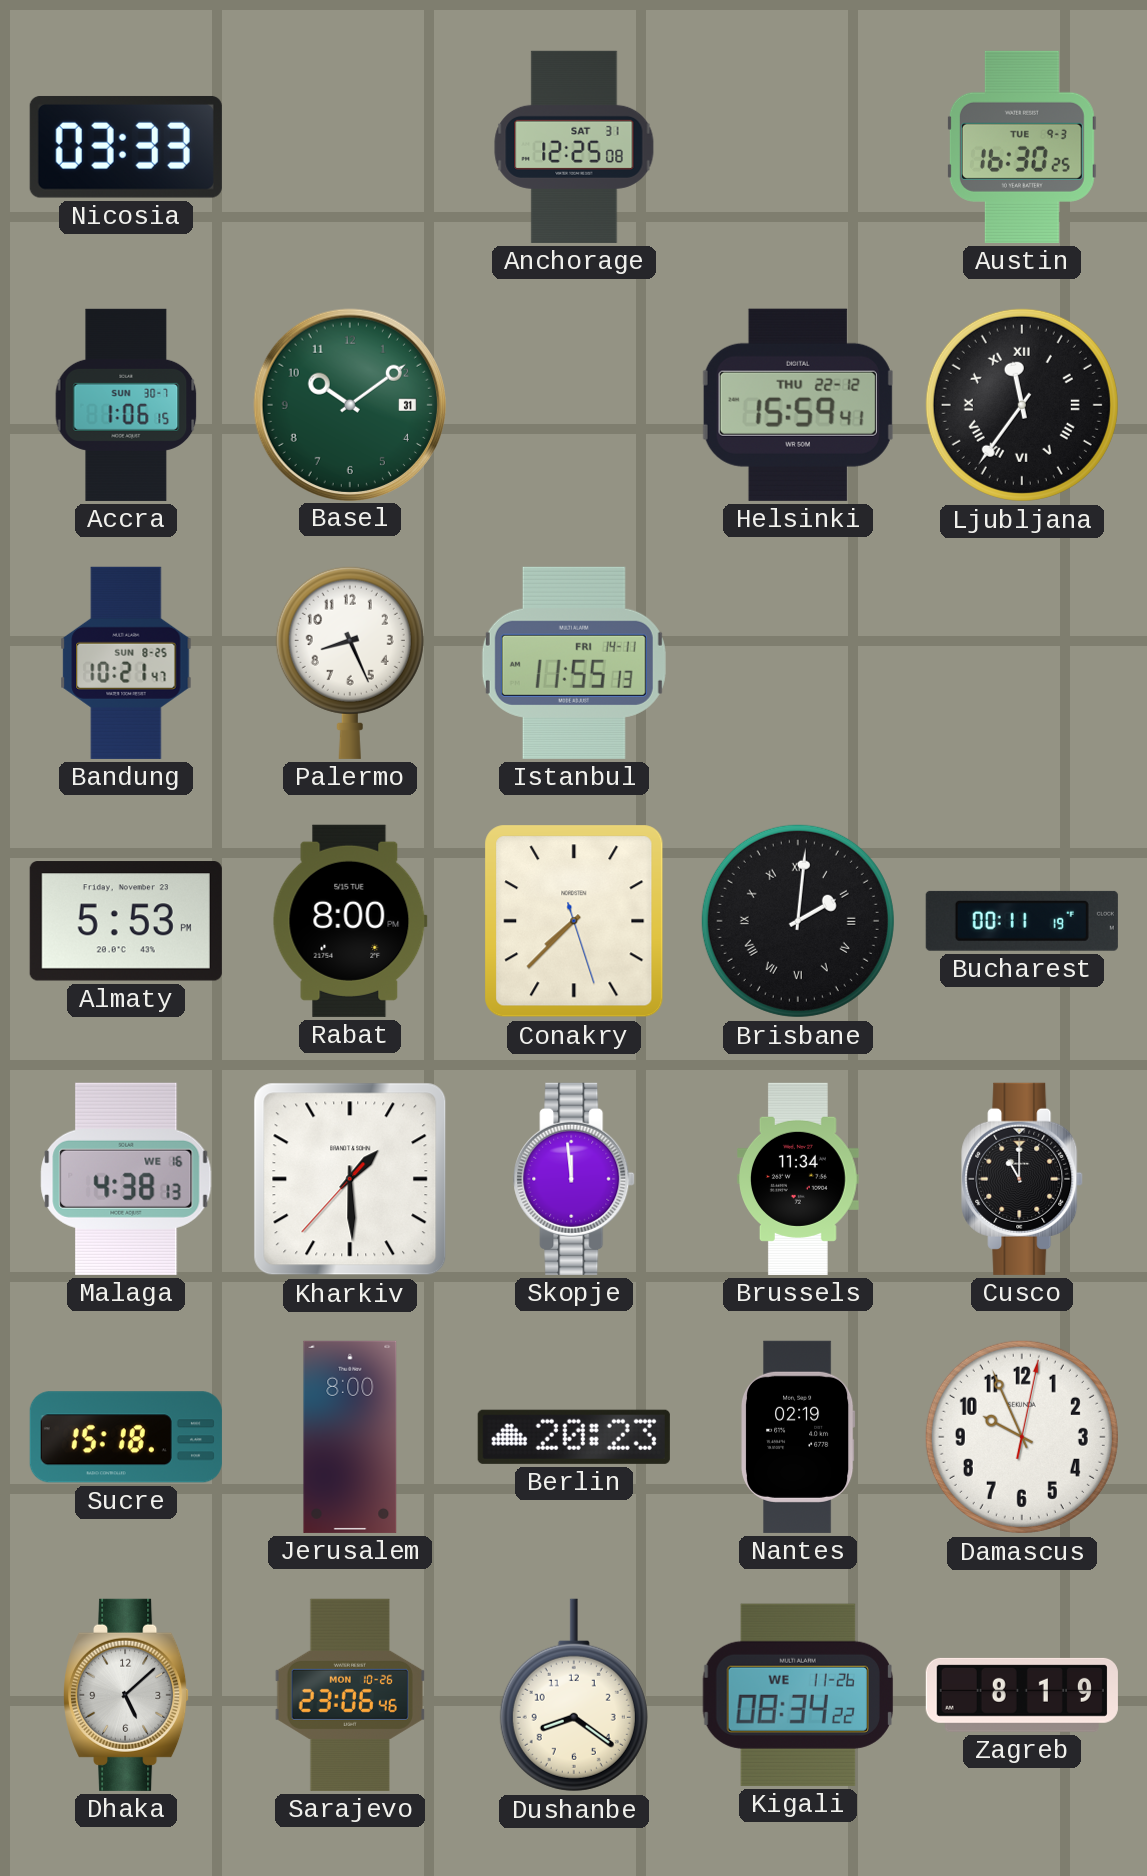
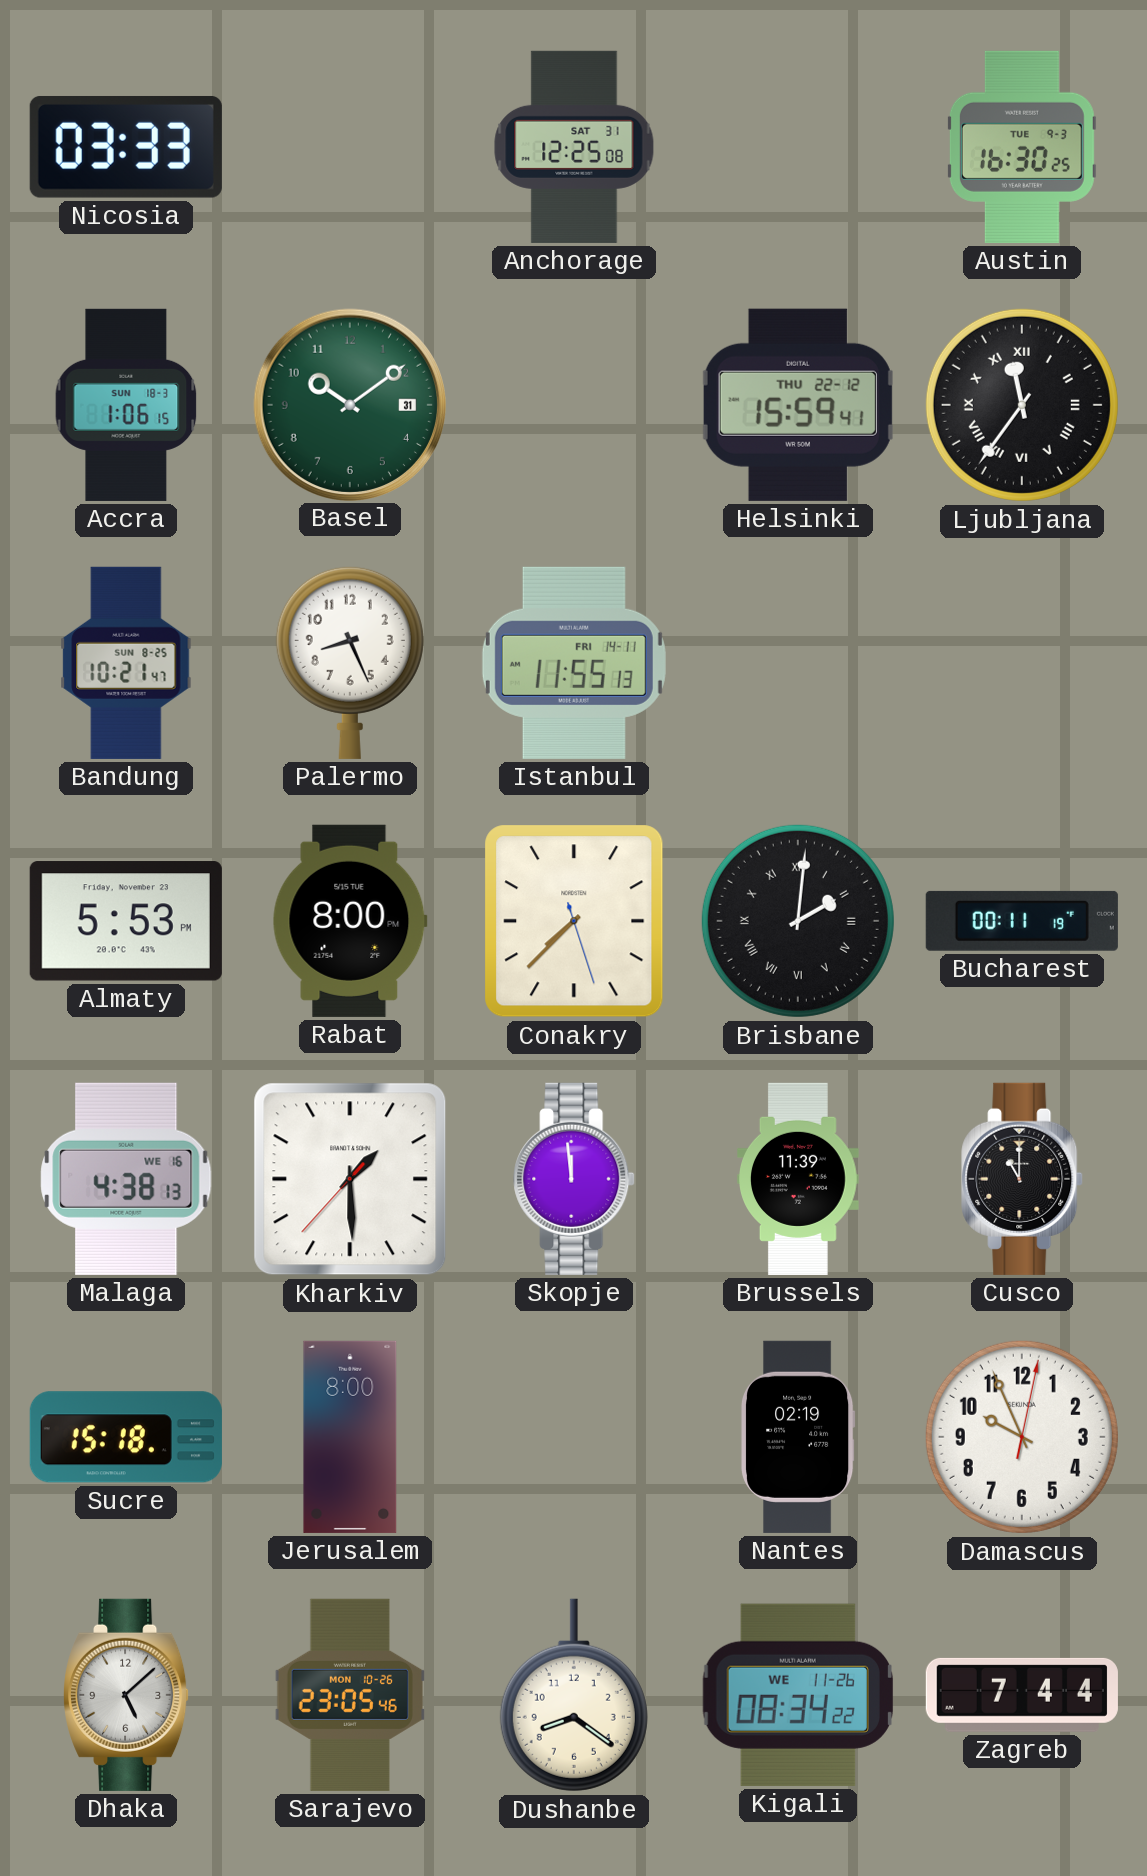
Accra date: SUN 30-7 -> SUN 18-3
Brussels: 11:34 -> 11:39
Berlin: 20:23 -> none
Sarajevo: 23:06 -> 23:05
Zagreb: 8:19 -> 7:44
